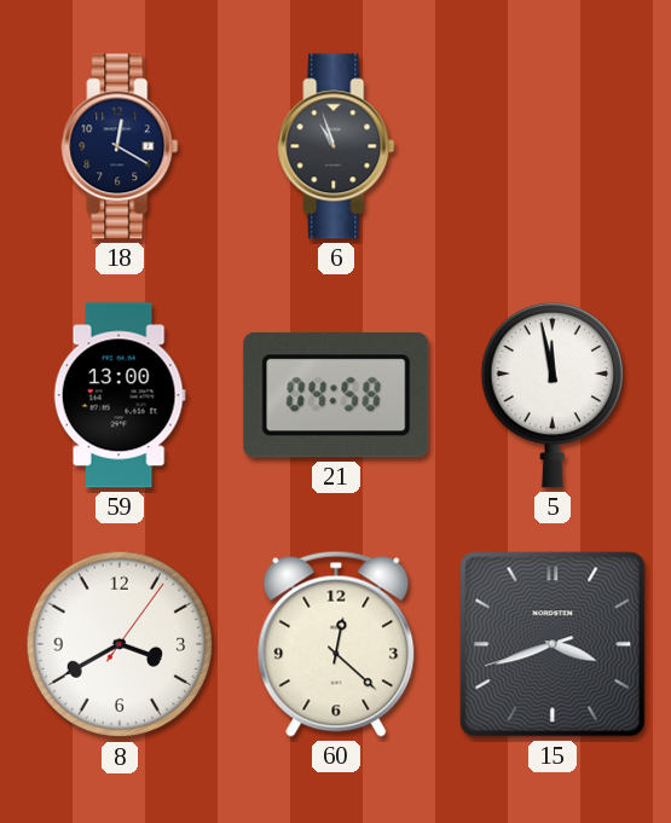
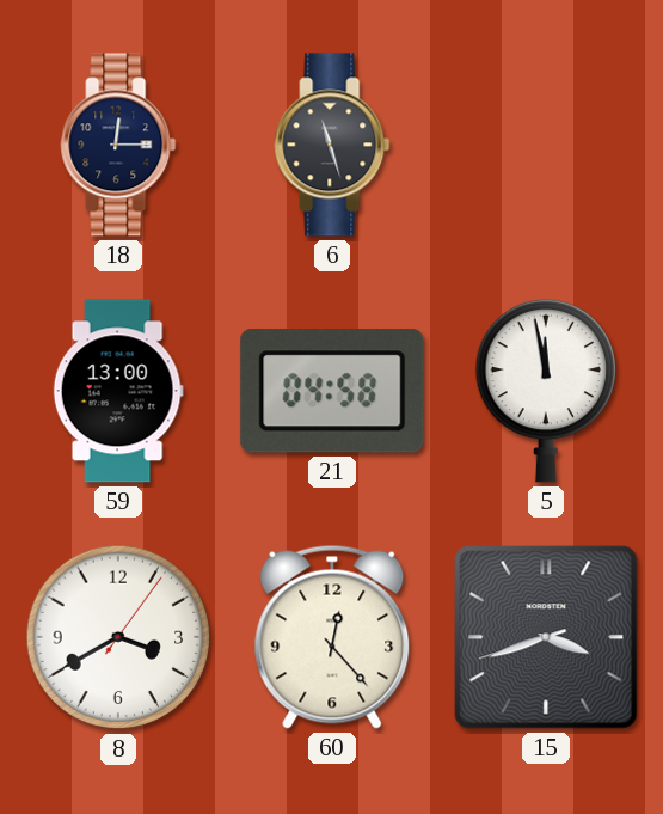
18: 12:20 -> 12:15
6: 10:57 -> 11:27
60: 12:22 -> 12:23
